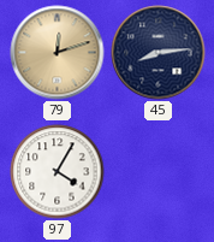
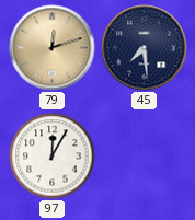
45: 8:14 -> 7:29
97: 4:05 -> 12:05
